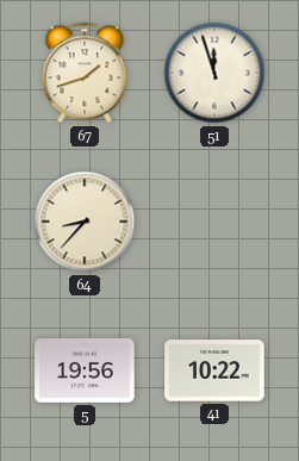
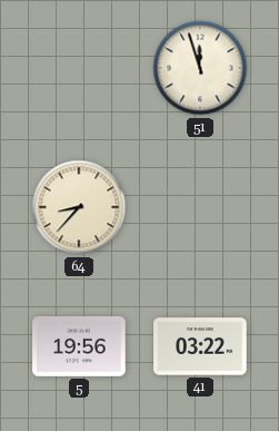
67: 1:42 -> none
41: 10:22 -> 03:22
